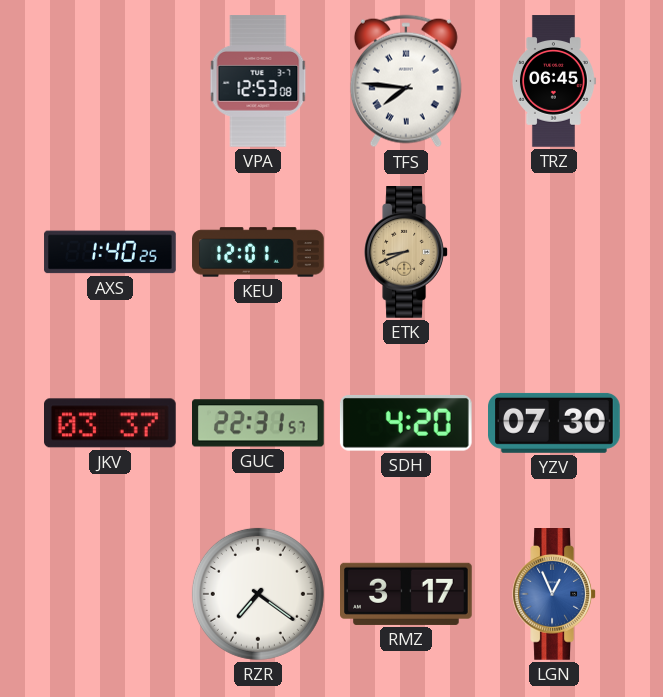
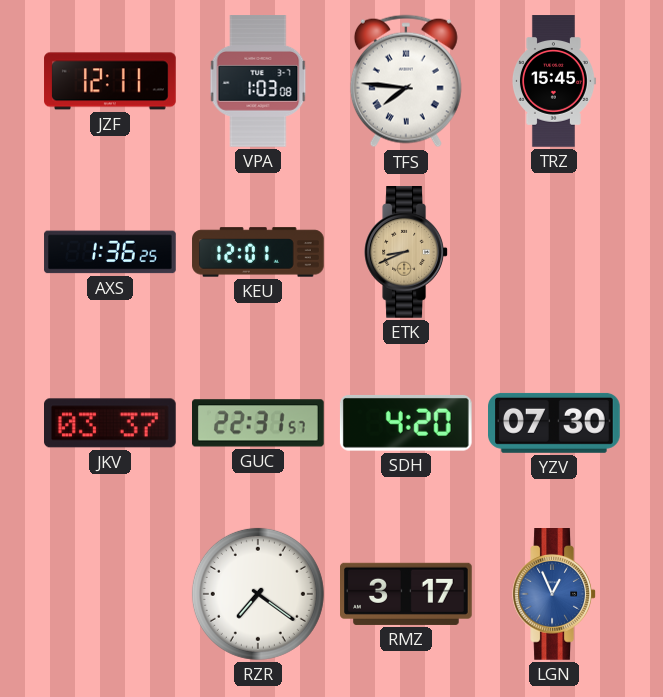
JZF: none -> 12:11
VPA: 12:53 -> 1:03
TRZ: 06:45 -> 15:45
AXS: 1:40 -> 1:36
